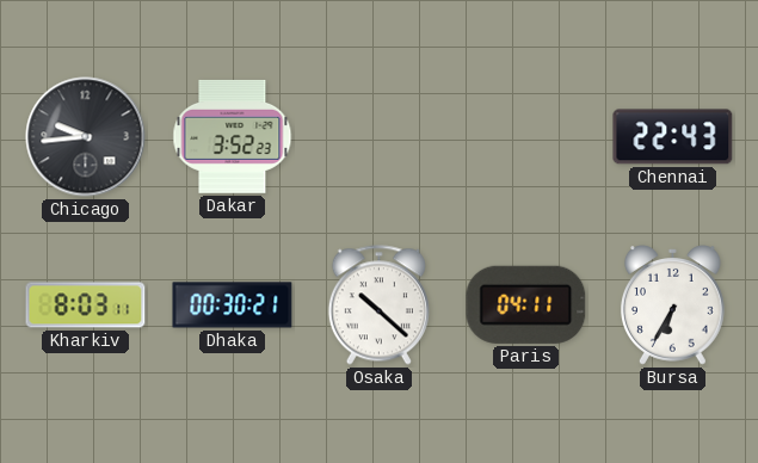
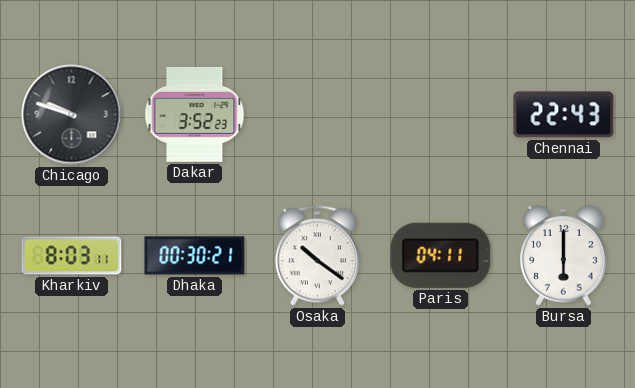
Chicago: 9:44 -> 9:48
Osaka: 10:22 -> 10:21
Bursa: 6:35 -> 6:00
